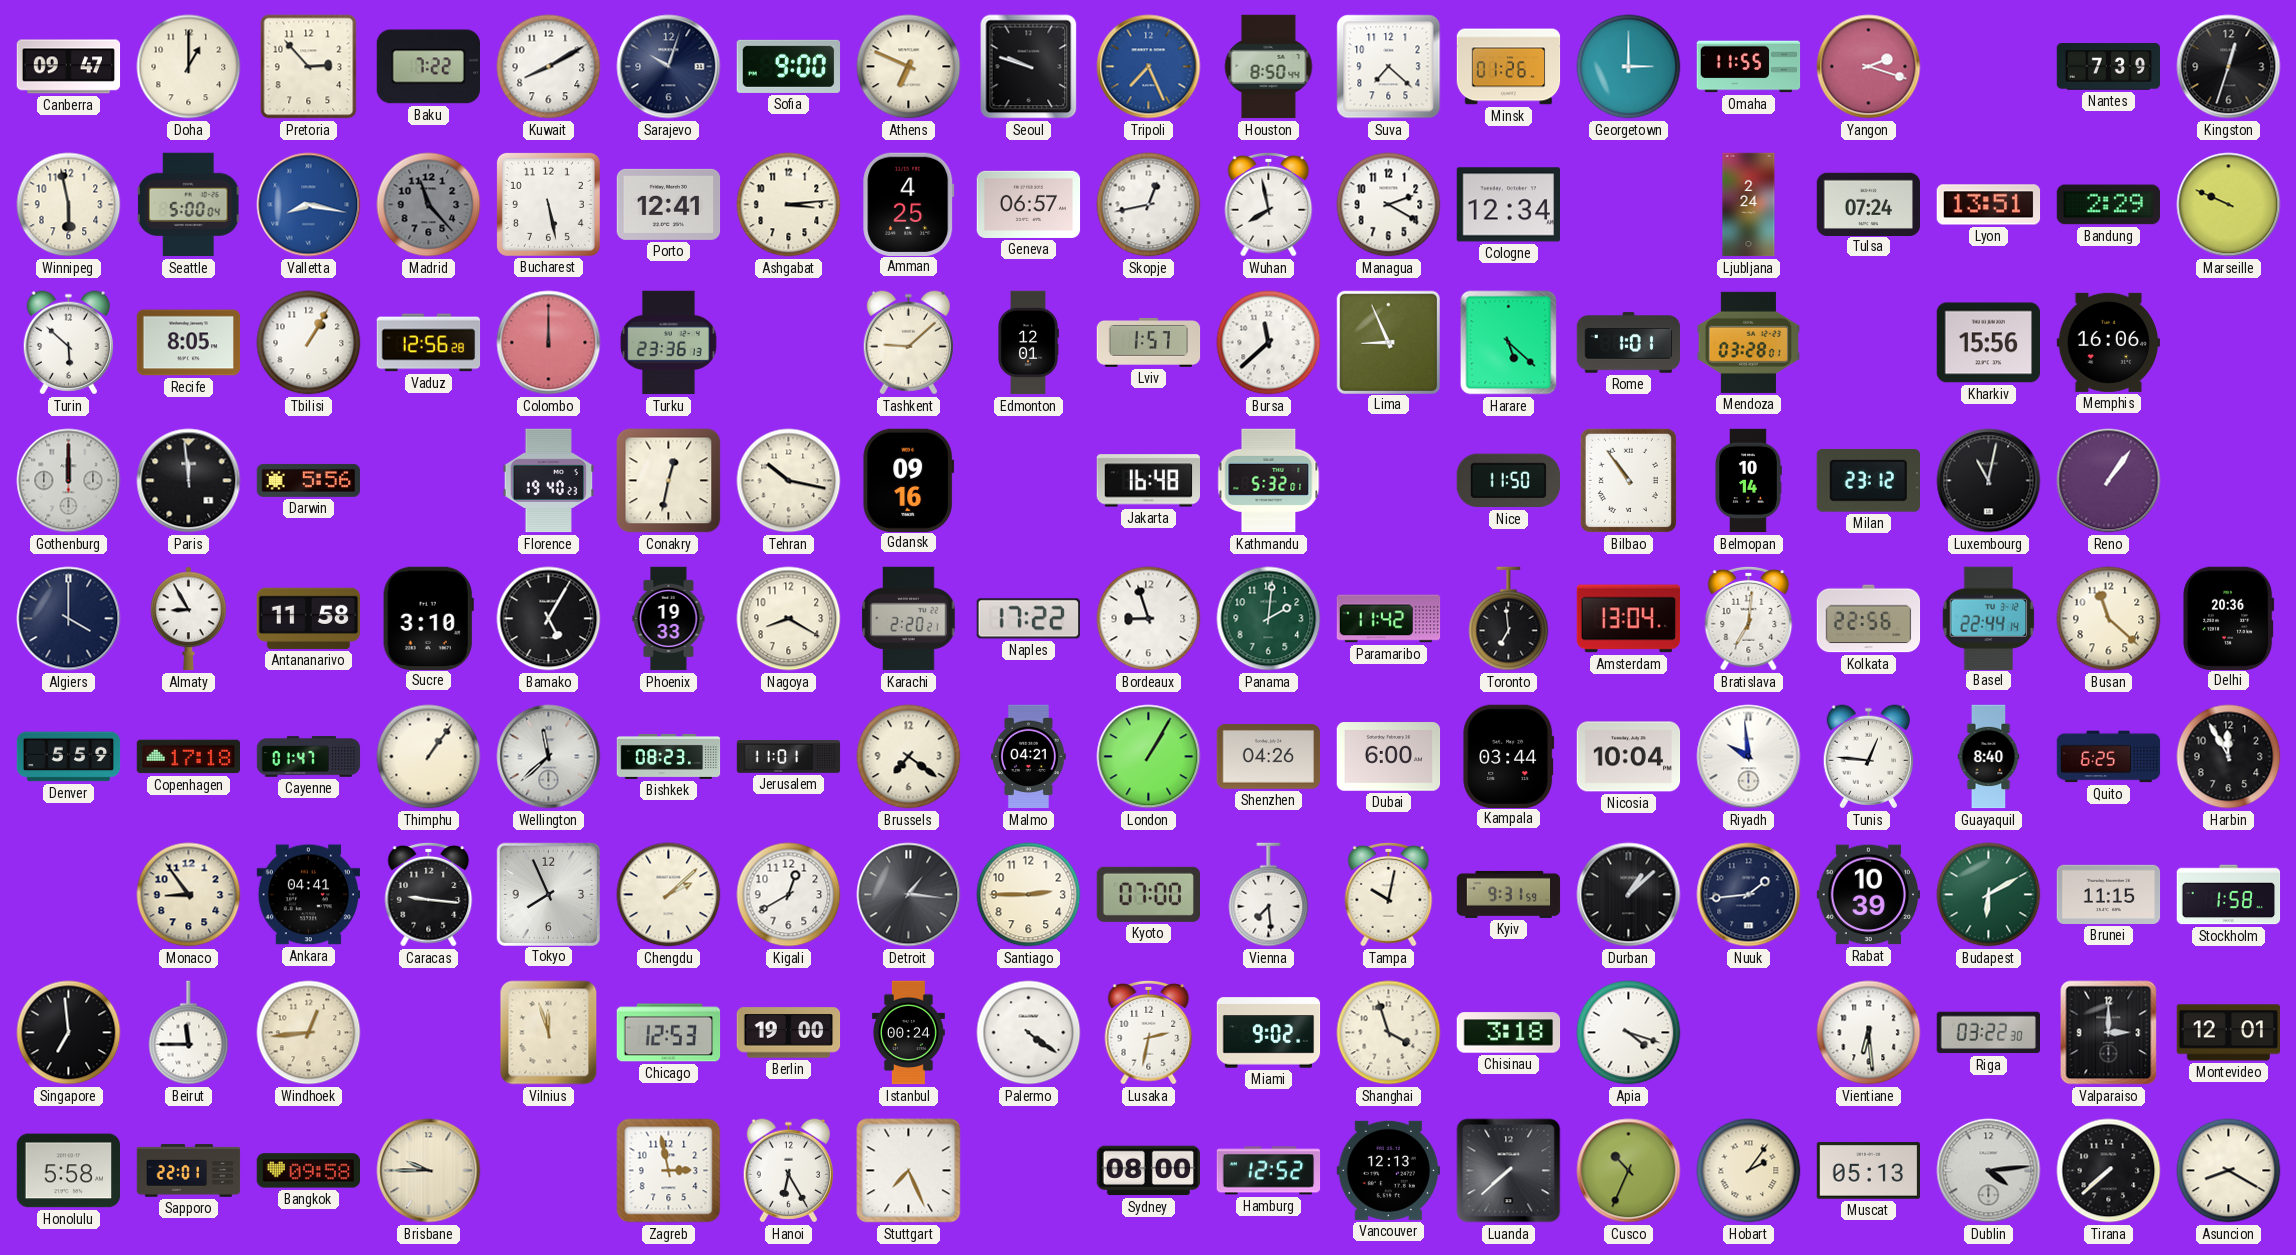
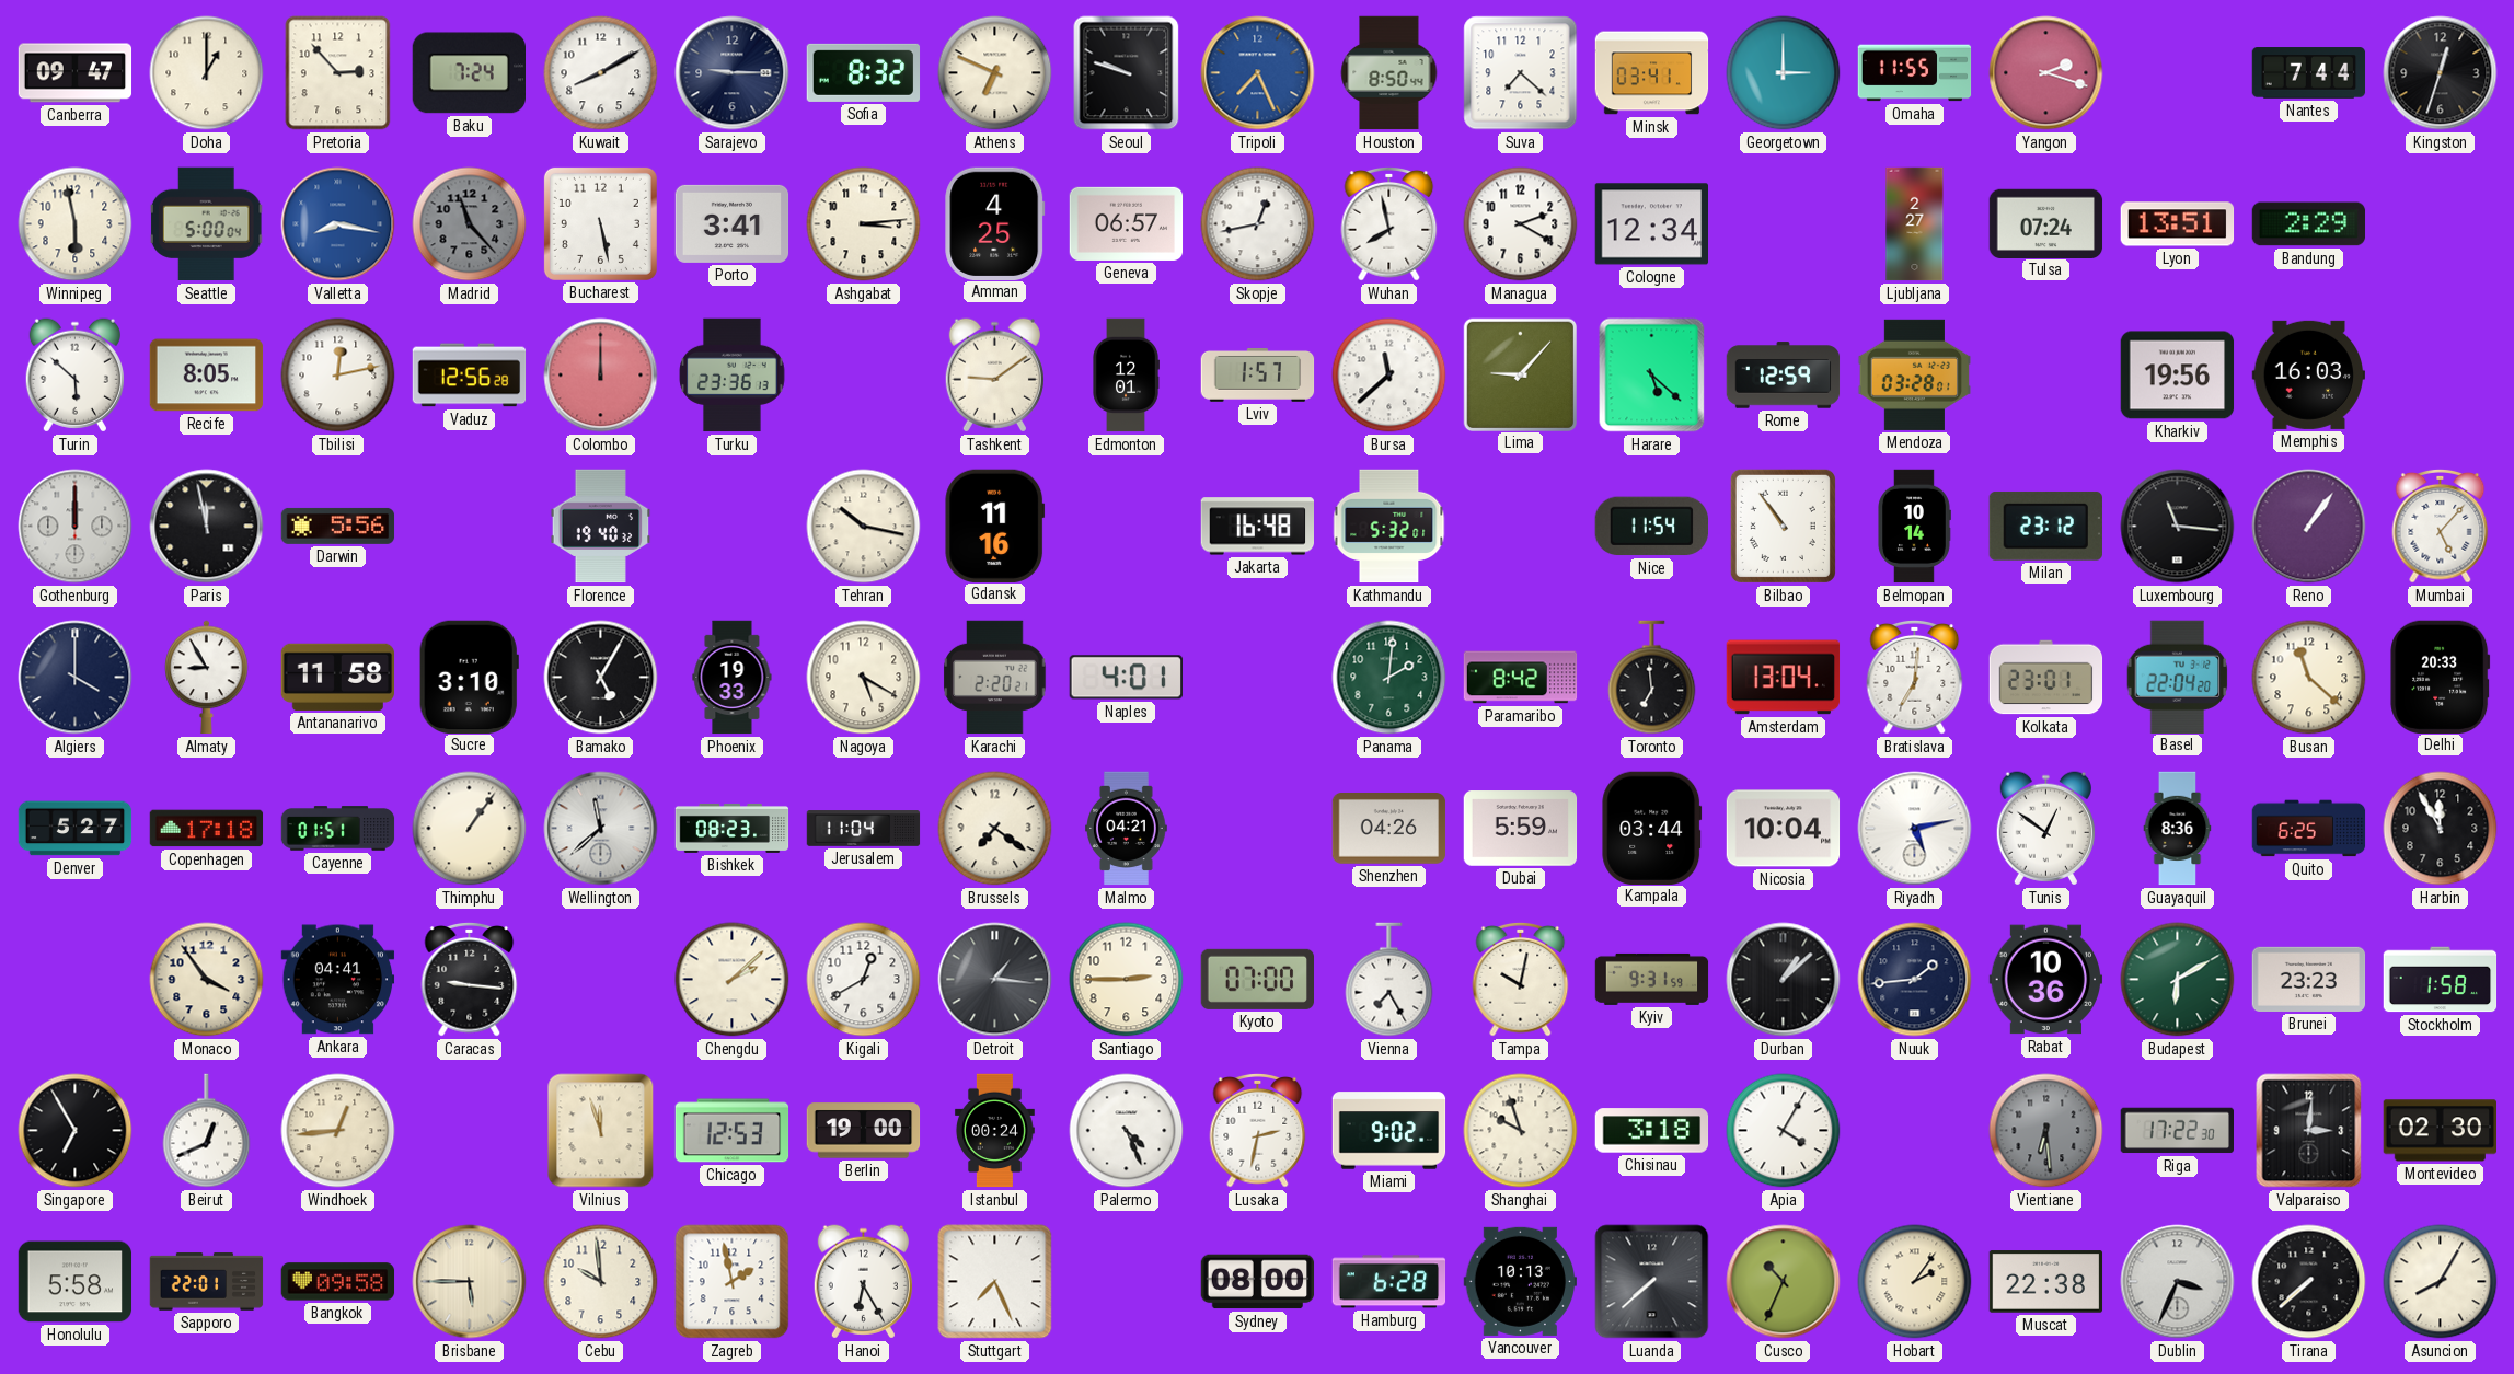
Baku: 7:22 -> 7:24
Sarajevo: 10:03 -> 9:15
Sofia: 9:00 -> 8:32
Minsk: 01:26 -> 03:41
Nantes: 7:39 -> 7:44
Porto: 12:41 -> 3:41
Ljubljana: 2:24 -> 2:27
Marseille: 9:49 -> none
Tbilisi: 1:05 -> 12:13
Tashkent: 9:08 -> 9:09
Lima: 8:56 -> 9:07
Rome: 1:01 -> 12:59
Kharkiv: 15:56 -> 19:56
Memphis: 16:06 -> 16:03
Paris: 11:59 -> 11:58
Florence: 19:40:23 -> 19:40:32
Conakry: 12:32 -> none
Gdansk: 09:16 -> 11:16
Nice: 11:50 -> 11:54
Luxembourg: 11:02 -> 11:16
Mumbai: none -> 5:07
Nagoya: 8:20 -> 5:20
Naples: 17:22 -> 4:01
Bordeaux: 8:57 -> none
Paramaribo: 11:42 -> 8:42
Kolkata: 22:56 -> 23:01
Basel: 22:44 -> 22:04
Delhi: 20:36 -> 20:33
Denver: 5:59 -> 5:27
Cayenne: 01:47 -> 01:51
Jerusalem: 11:01 -> 11:04
London: 1:05 -> none
Dubai: 6:00 -> 5:59
Riyadh: 9:59 -> 5:13
Tunis: 12:46 -> 12:51
Guayaquil: 8:40 -> 8:36
Monaco: 8:54 -> 3:54
Tokyo: 7:56 -> none
Vienna: 7:29 -> 7:25
Rabat: 10:39 -> 10:36
Brunei: 11:15 -> 23:23
Singapore: 6:59 -> 6:55
Beirut: 11:45 -> 12:41
Palermo: 4:21 -> 4:26
Shanghai: 3:57 -> 9:57
Apia: 4:18 -> 4:05
Vientiane dial: white -> grey
Riga: 03:22 -> 17:22
Valparaiso: 3:00 -> 3:01
Montevideo: 12:01 -> 02:30
Brisbane: 9:45 -> 5:45
Cebu: none -> 9:59
Zagreb: 2:58 -> 1:58
Hamburg: 12:52 -> 6:28
Vancouver: 12:13 -> 10:13
Muscat: 05:13 -> 22:38
Dublin: 4:14 -> 3:34
Asuncion: 8:20 -> 8:05
